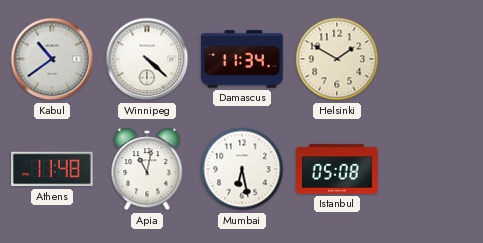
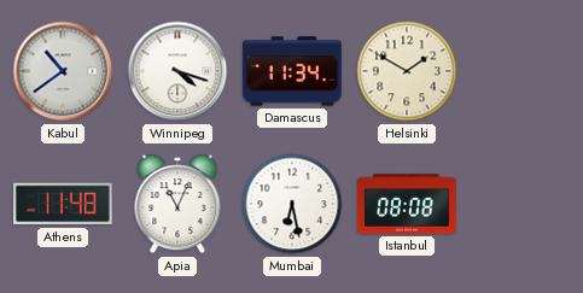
Winnipeg: 4:22 -> 4:18
Apia: 11:02 -> 11:04
Istanbul: 05:08 -> 08:08
